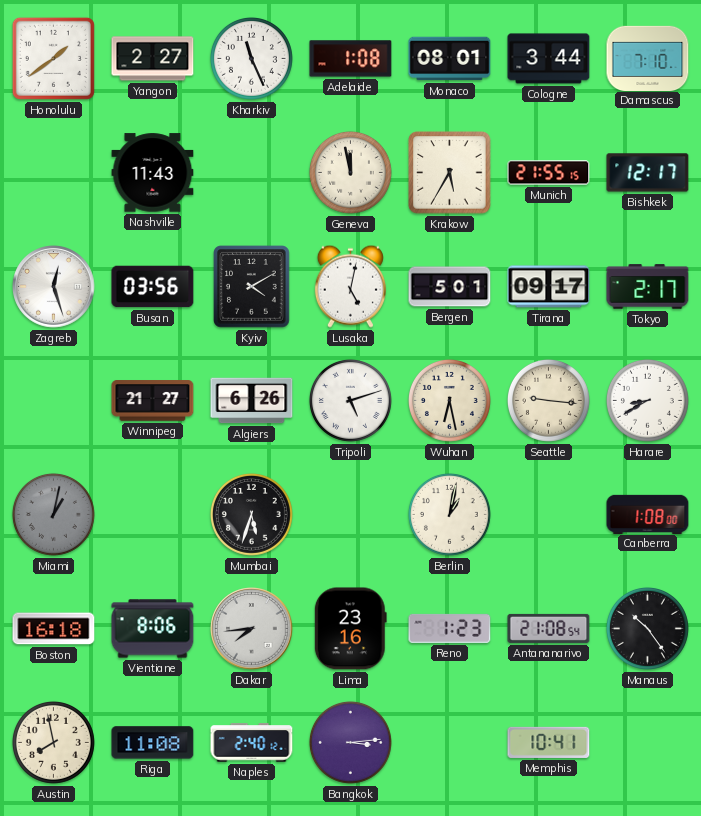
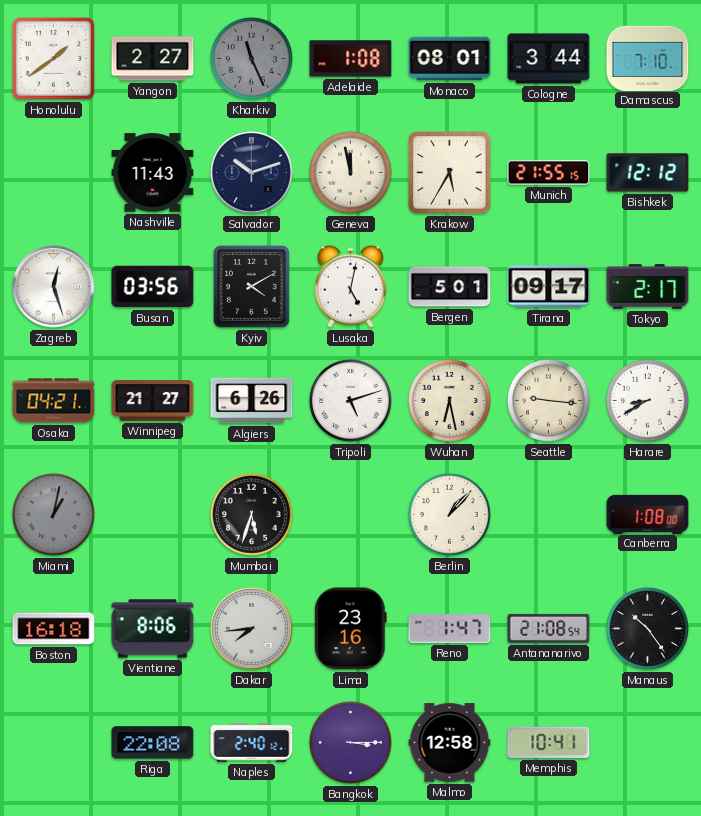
Kharkiv dial: white -> grey
Salvador: none -> 10:12
Bishkek: 12:17 -> 12:12
Osaka: none -> 04:21
Berlin: 1:02 -> 1:07
Reno: 1:23 -> 1:47
Austin: 7:58 -> none
Riga: 11:08 -> 22:08
Bangkok: 3:14 -> 3:15
Malmo: none -> 12:58
